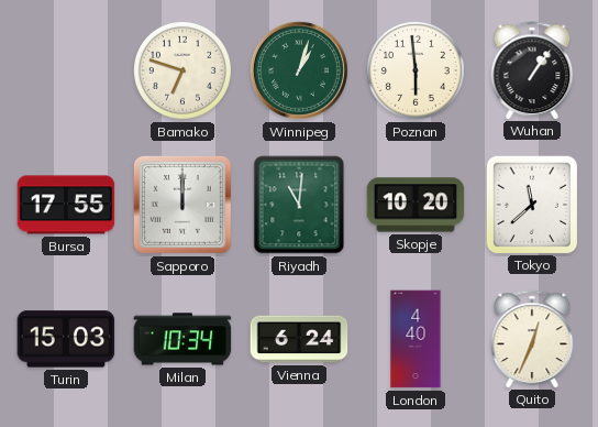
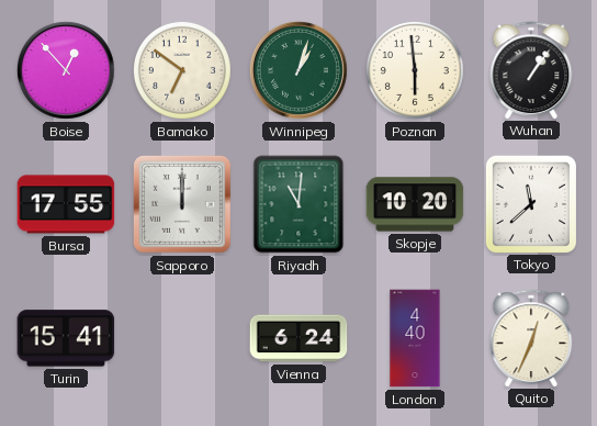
Boise: none -> 12:53
Bamako: 6:48 -> 6:51
Turin: 15:03 -> 15:41
Milan: 10:34 -> none
